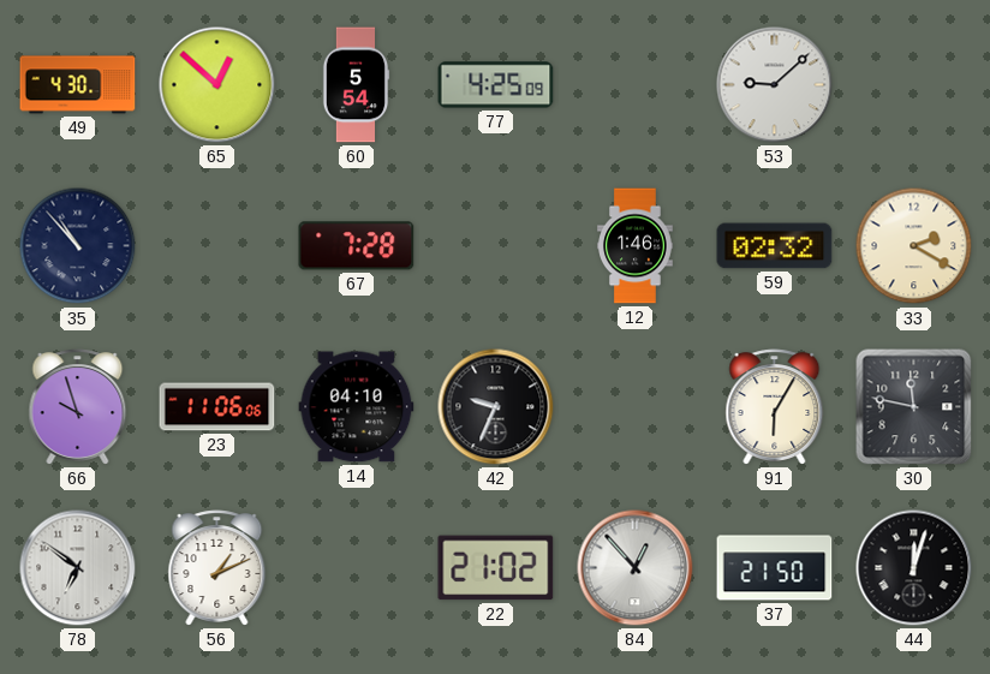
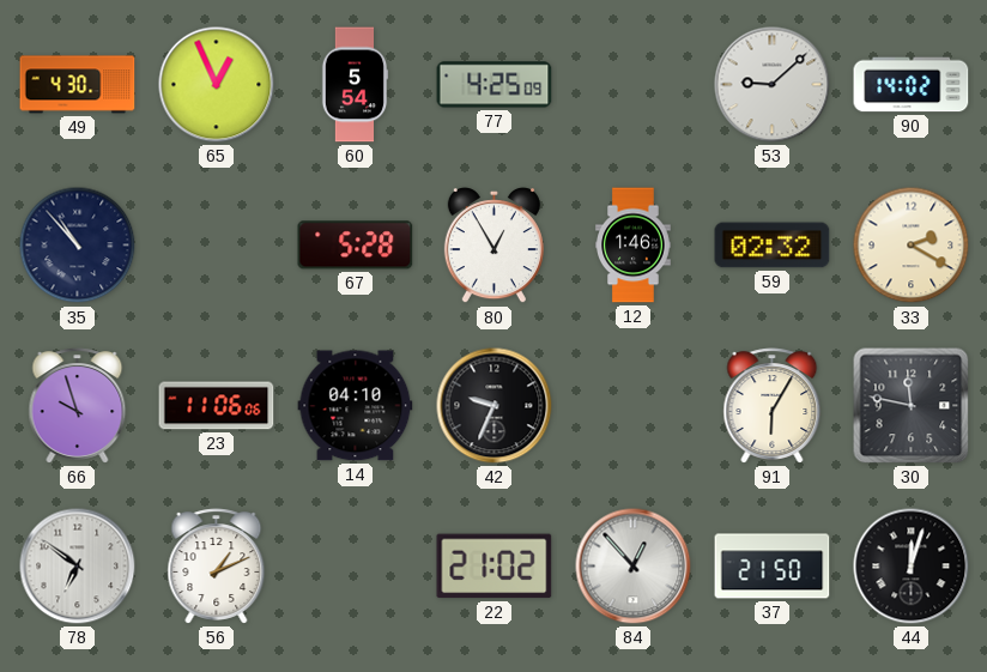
65: 12:52 -> 12:56
90: none -> 14:02
67: 7:28 -> 5:28
80: none -> 12:55
